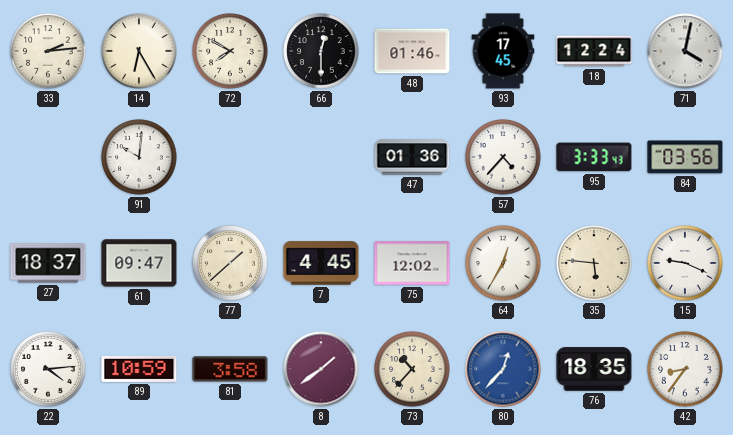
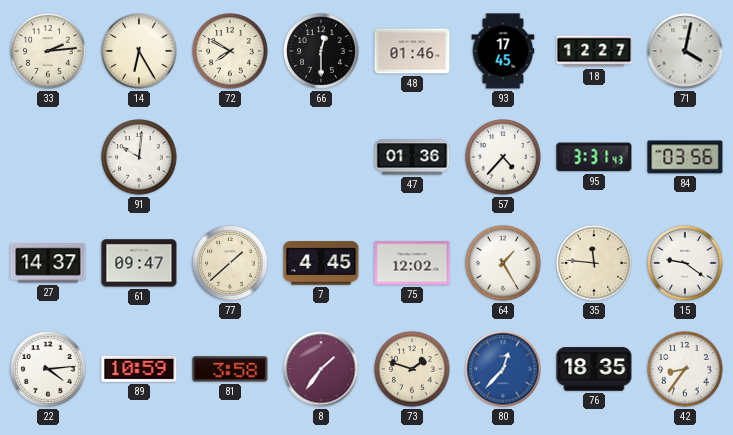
18: 12:24 -> 12:27
95: 3:33 -> 3:31
27: 18:37 -> 14:37
64: 12:35 -> 1:25
35: 5:46 -> 11:46
15: 9:19 -> 9:21
8: 1:39 -> 1:36
73: 10:37 -> 1:48
